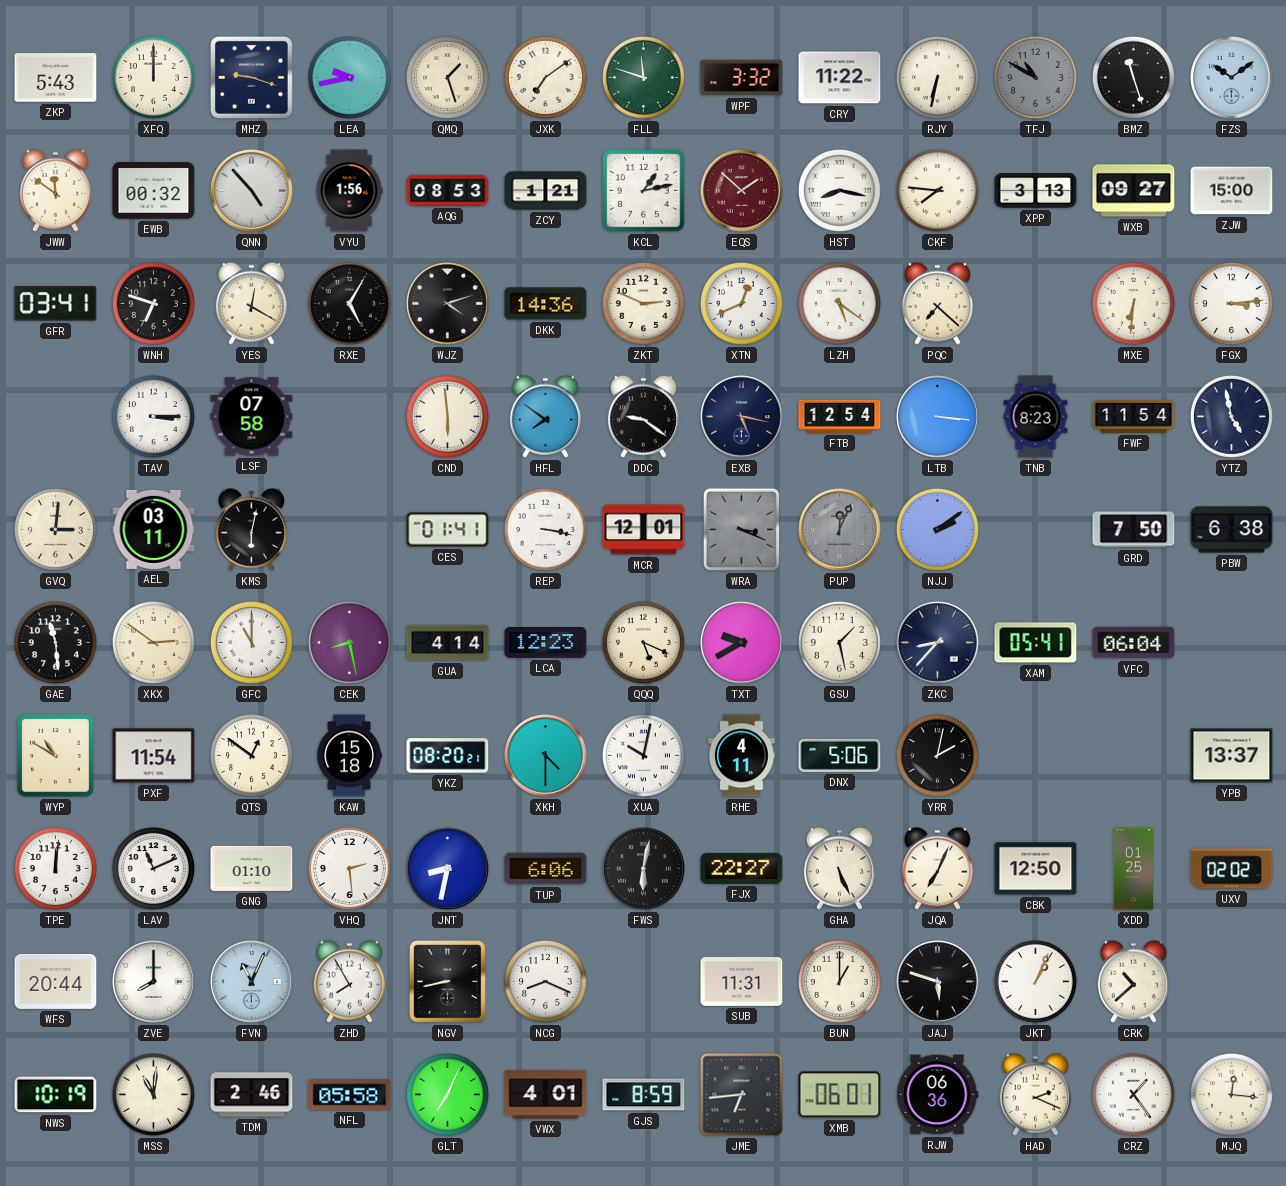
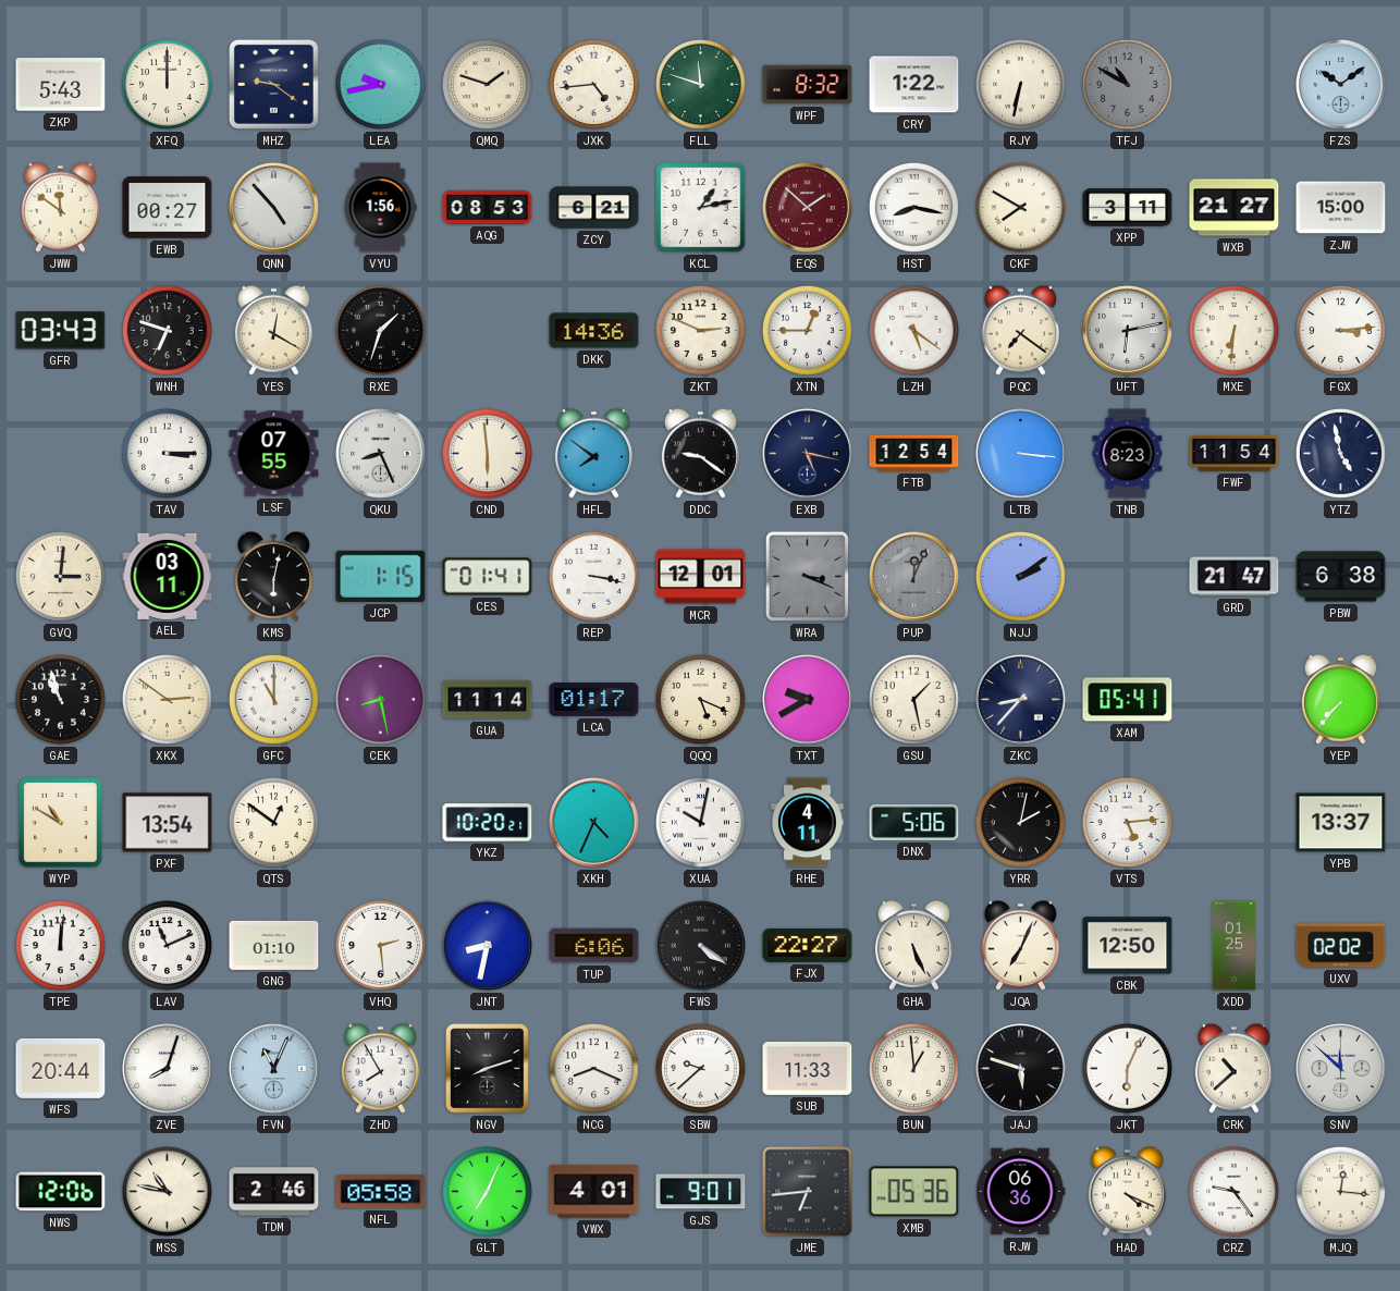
MHZ: 9:18 -> 9:21
QMQ: 1:27 -> 1:48
JXK: 7:09 -> 4:44
WPF: 3:32 -> 8:32
CRY: 11:22 -> 1:22
BMZ: 11:27 -> none
EWB: 00:32 -> 00:27
ZCY: 1:21 -> 6:21
CKF: 7:46 -> 7:50
XPP: 3:13 -> 3:11
WXB: 09:27 -> 21:27
GFR: 03:41 -> 03:43
RXE: 5:05 -> 1:33
WJZ: 4:12 -> none
XTN: 12:41 -> 12:45
PQC: 7:22 -> 7:21
UFT: none -> 6:13
LSF: 07:58 -> 07:55
QKU: none -> 8:26
JCP: none -> 1:15
GRD: 7:50 -> 21:47
GAE: 11:29 -> 10:57
GUA: 4:14 -> 11:14
LCA: 12:23 -> 01:17
VFC: 06:04 -> none
YEP: none -> 7:37
PXF: 11:54 -> 13:54
KAW: 15:18 -> none
YKZ: 08:20 -> 10:20
XKH: 4:30 -> 4:34
VTS: none -> 5:14
FWS: 6:02 -> 4:21
ZVE: 8:00 -> 8:03
NGV: 8:43 -> 8:12
SBW: none -> 9:38
SUB: 11:31 -> 11:33
BUN: 1:00 -> 12:59
JKT: 1:04 -> 6:04
SNV: none -> 11:52
NWS: 10:19 -> 12:06
MSS: 11:01 -> 10:47
GJS: 8:59 -> 9:01
XMB: 06:01 -> 05:36
HAD: 2:19 -> 4:19
CRZ: 1:24 -> 9:24
